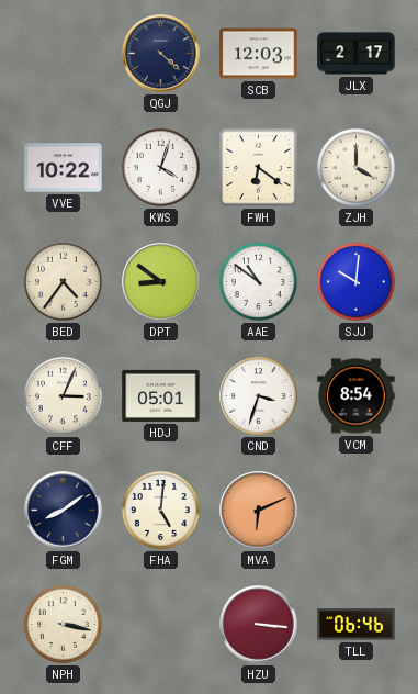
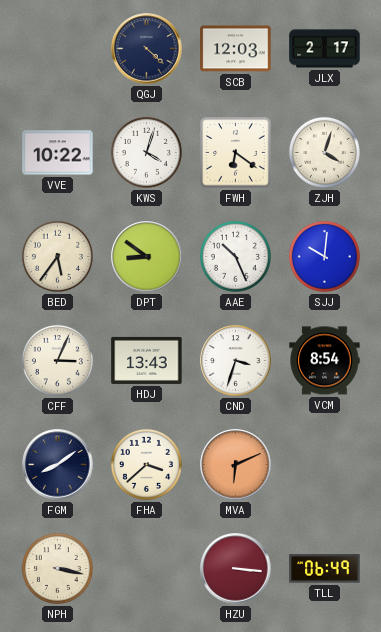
ZJH: 4:00 -> 4:03
BED: 4:36 -> 5:36
AAE: 10:51 -> 10:26
HDJ: 05:01 -> 13:43
FHA: 5:01 -> 3:38
TLL: 06:46 -> 06:49
